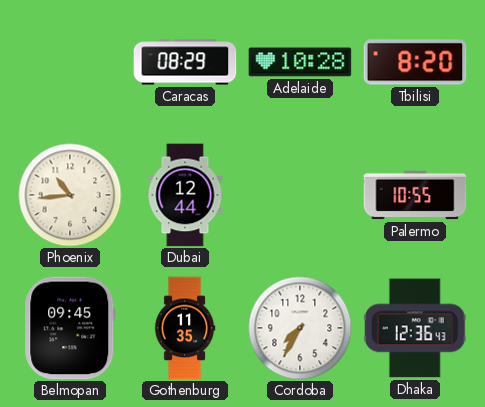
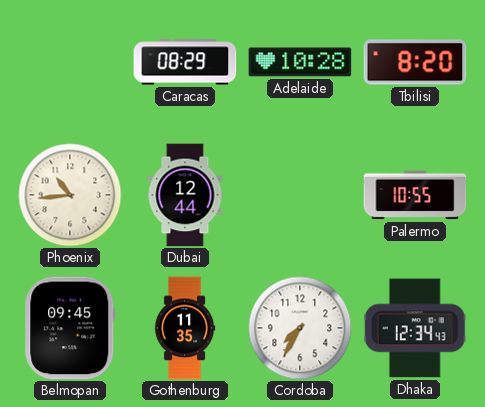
Dhaka: 12:36 -> 12:34
